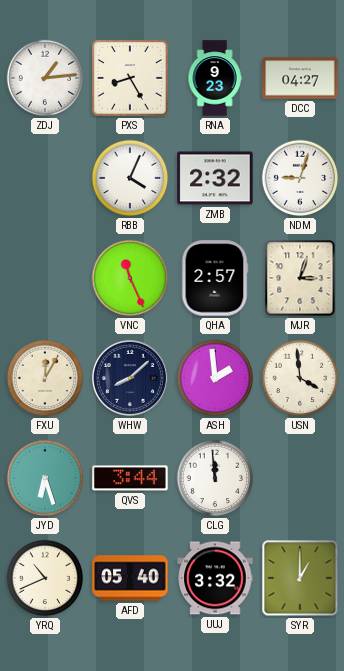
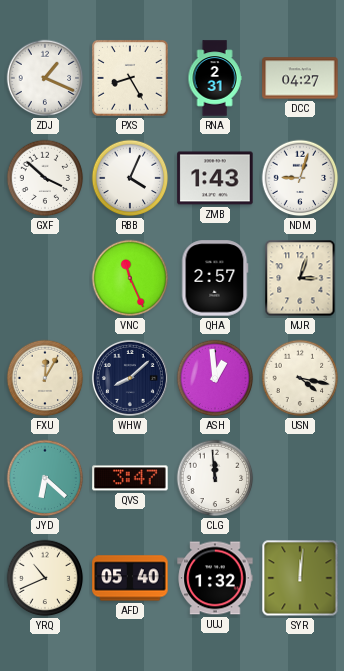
ZDJ: 1:14 -> 1:19
RNA: 9:23 -> 2:31
GXF: none -> 3:52
ZMB: 2:32 -> 1:43
ASH: 1:59 -> 12:59
USN: 3:59 -> 4:17
JYD: 6:27 -> 6:22
QVS: 3:44 -> 3:47
UUJ: 3:32 -> 1:32
SYR: 1:00 -> 12:01
